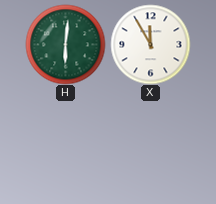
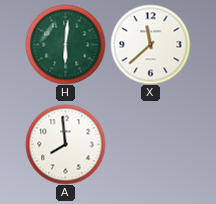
X: 11:55 -> 11:38
A: none -> 7:59
